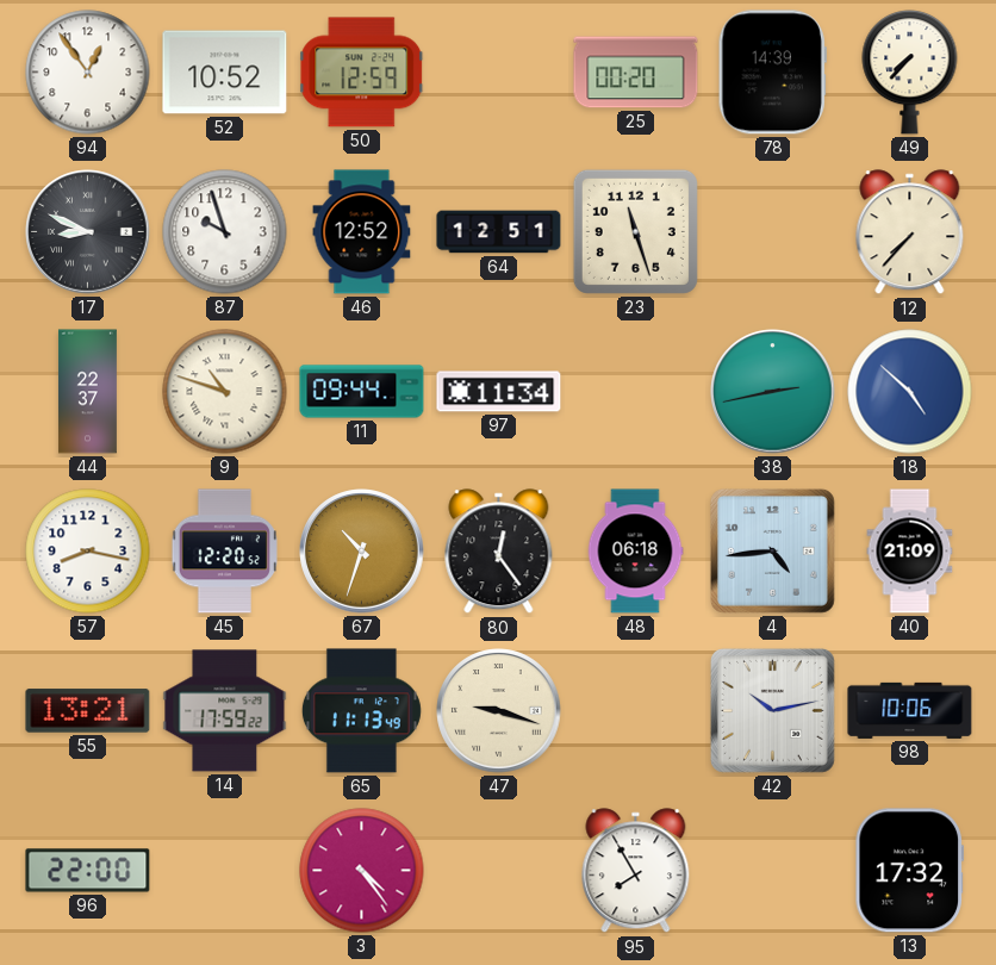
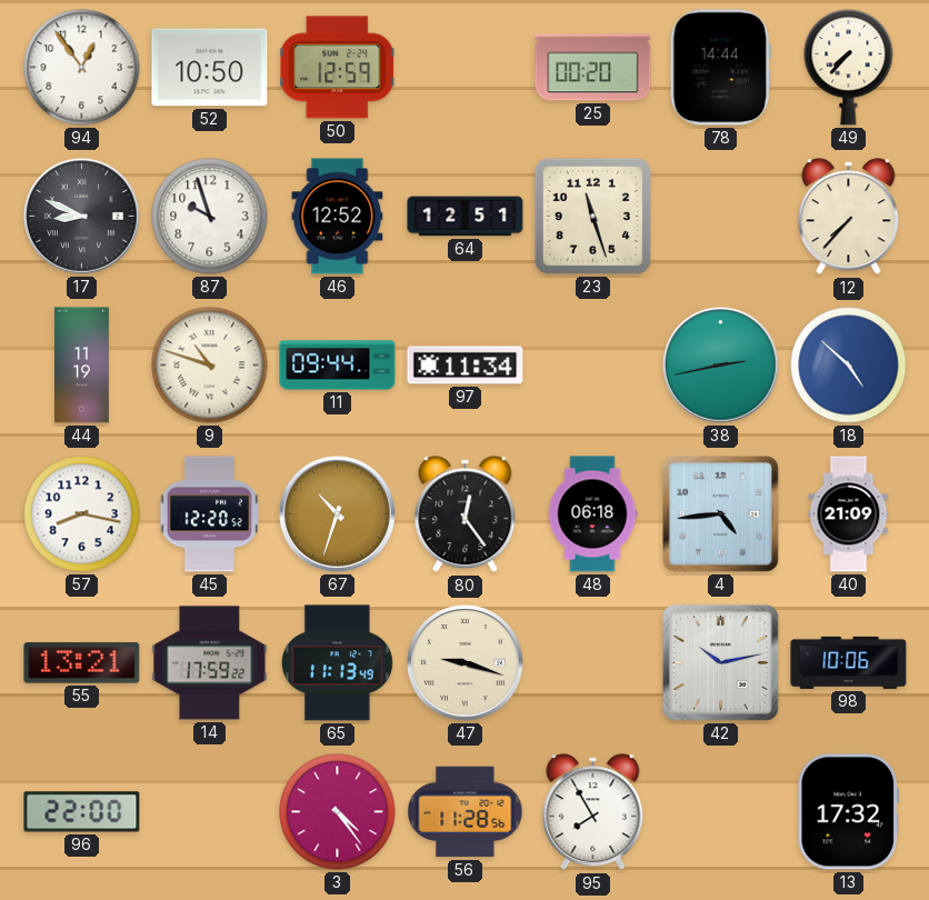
52: 10:52 -> 10:50
78: 14:39 -> 14:44
44: 22:37 -> 11:19
56: none -> 11:28
